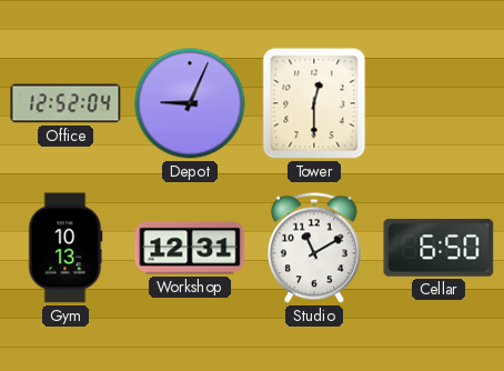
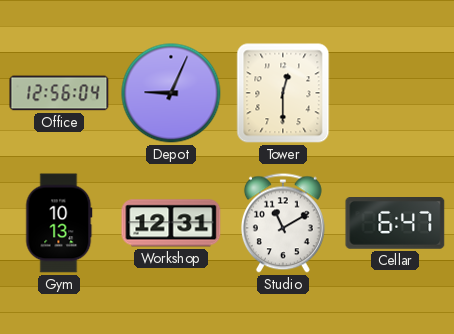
Office: 12:52 -> 12:56
Cellar: 6:50 -> 6:47
